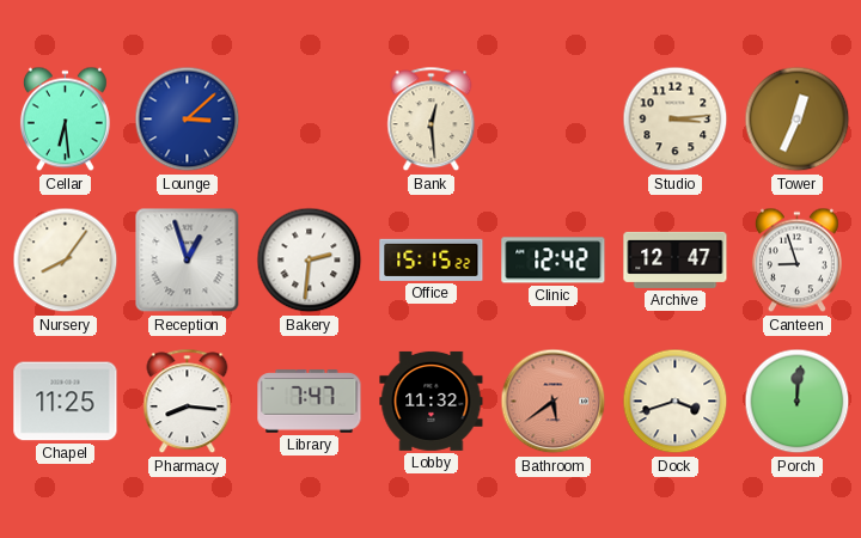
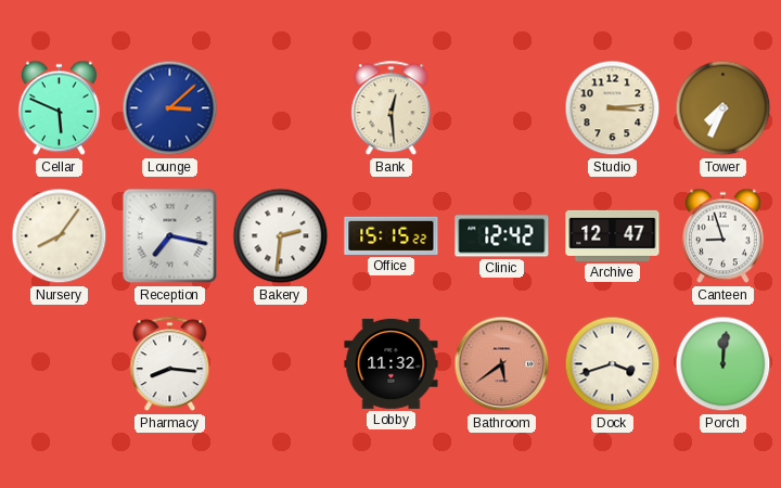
Cellar: 6:29 -> 5:49
Tower: 12:34 -> 7:34
Reception: 12:57 -> 7:17
Chapel: 11:25 -> none
Library: 7:47 -> none
